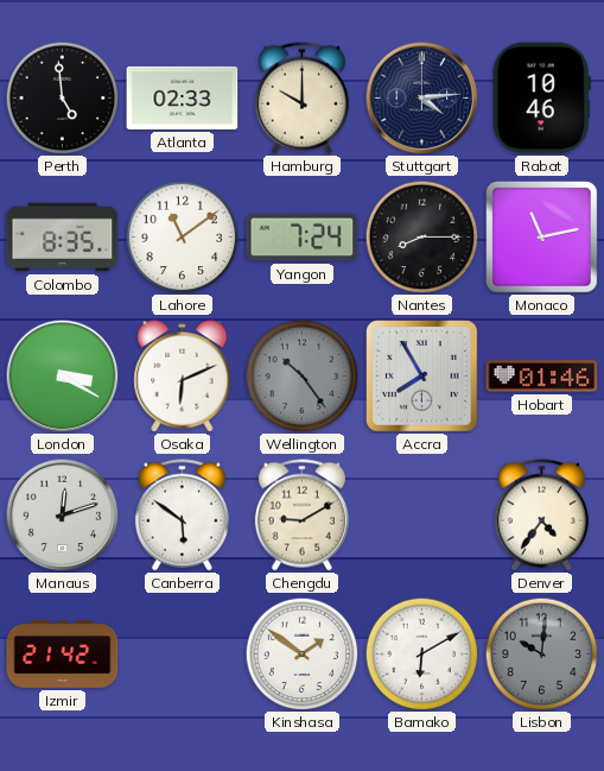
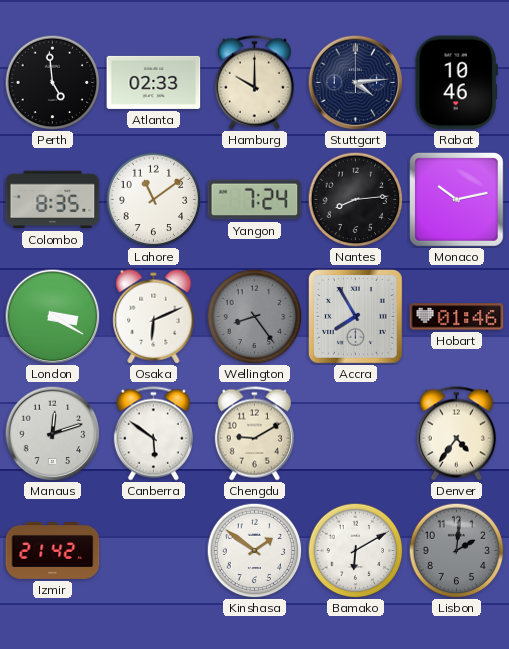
Nantes: 8:15 -> 8:14
Monaco: 11:13 -> 10:13
Wellington: 10:24 -> 8:24
Lisbon: 10:01 -> 2:01
